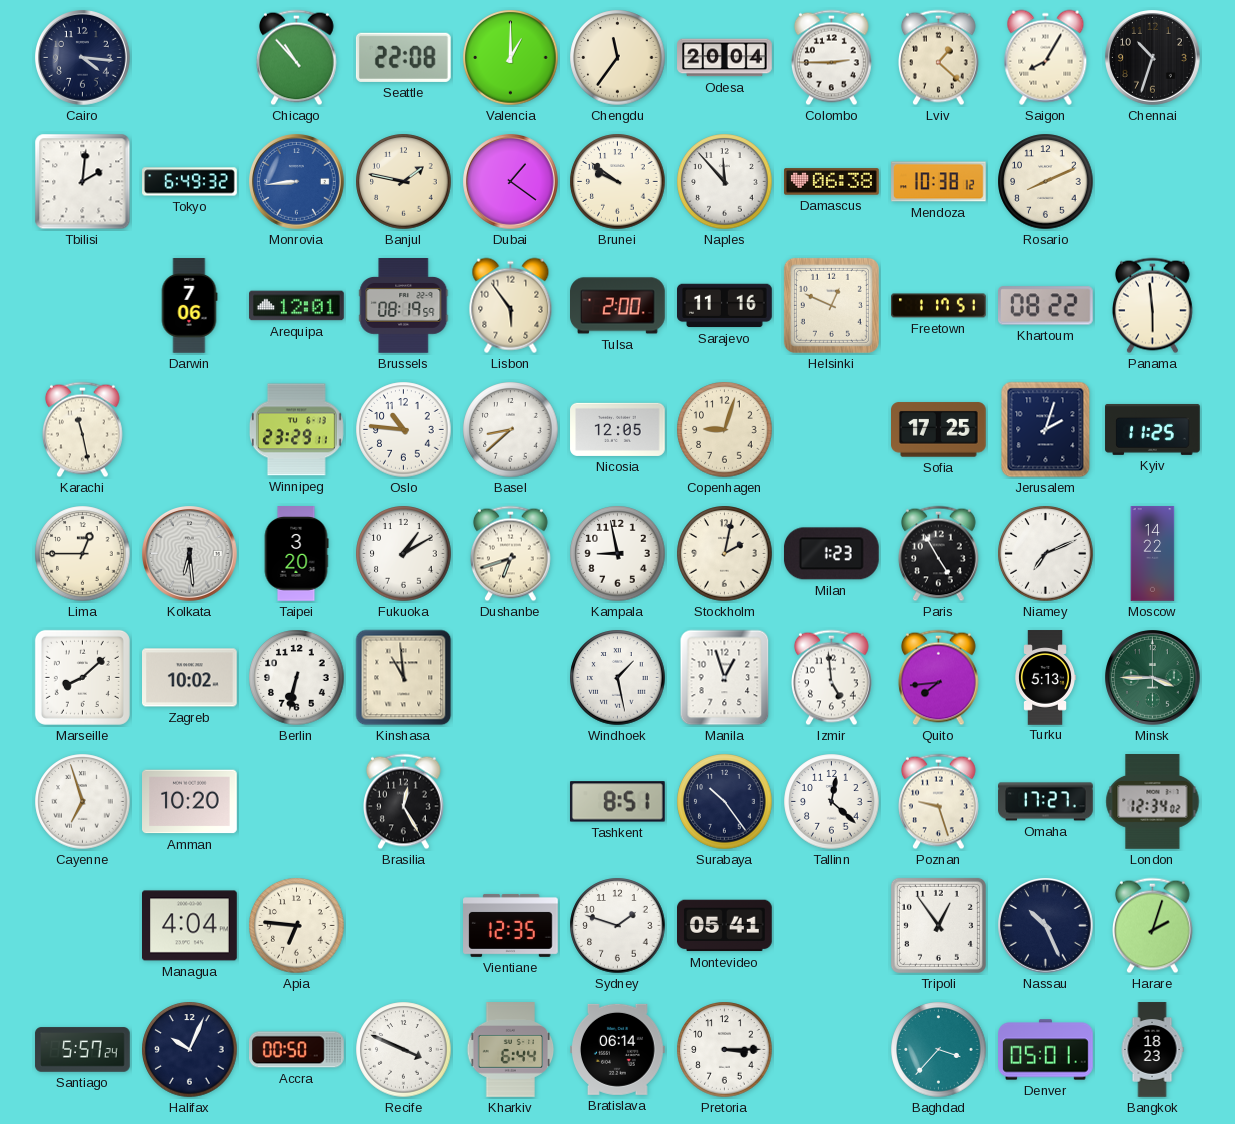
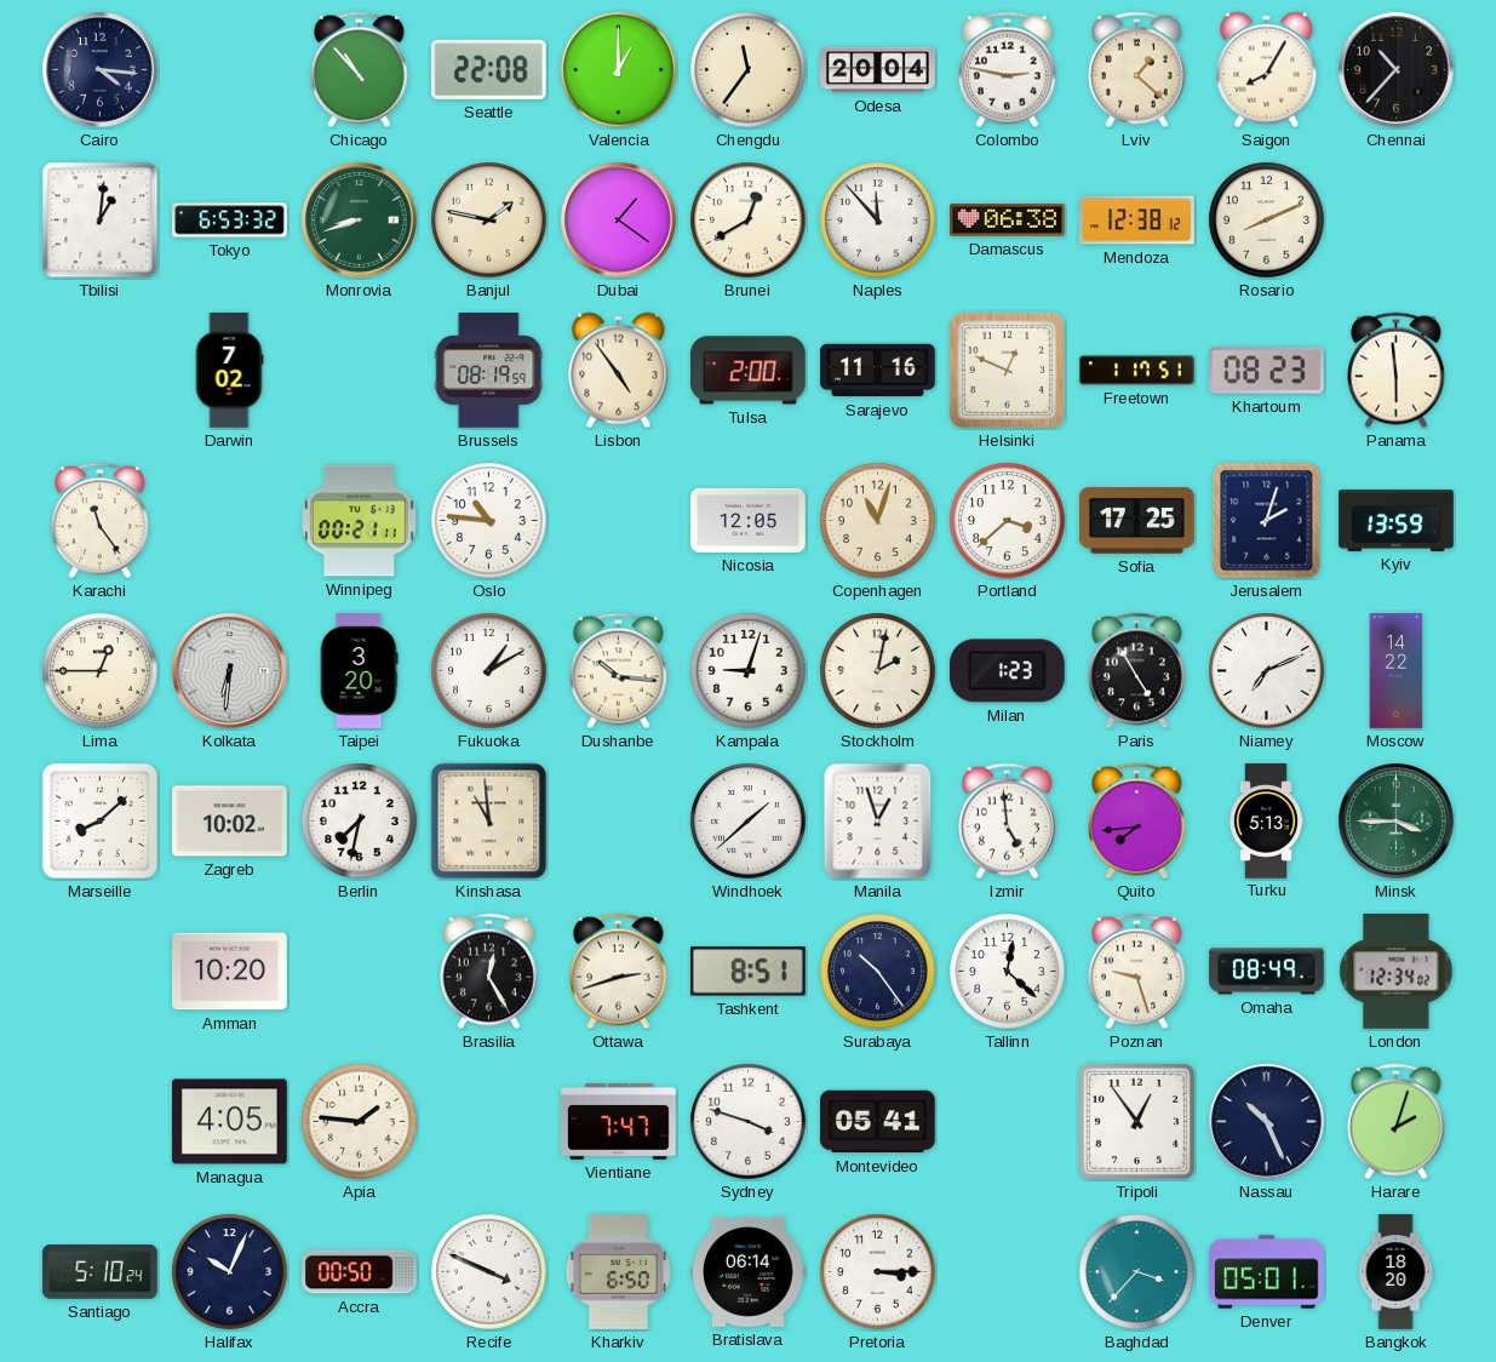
Colombo: 2:45 -> 2:47
Chennai: 10:33 -> 10:37
Tbilisi: 2:01 -> 1:01
Tokyo: 6:49 -> 6:53
Monrovia: 8:44 -> 8:42
Monrovia dial: blue -> green
Brunei: 9:51 -> 12:40
Mendoza: 10:38 -> 12:38
Darwin: 7:06 -> 7:02
Arequipa: 12:01 -> none
Lisbon: 5:54 -> 4:54
Khartoum: 08:22 -> 08:23
Karachi: 11:28 -> 11:24
Winnipeg: 23:29 -> 00:21
Basel: 8:38 -> none
Copenhagen: 9:03 -> 11:03
Portland: none -> 3:38
Kyiv: 11:25 -> 13:59
Kolkata: 6:29 -> 6:31
Dushanbe: 6:42 -> 10:16
Kampala: 8:58 -> 9:03
Berlin: 6:32 -> 7:32
Windhoek: 1:28 -> 1:38
Cayenne: 6:57 -> none
Ottawa: none -> 2:42
Omaha: 17:27 -> 08:49
Managua: 4:04 -> 4:05
Apia: 6:46 -> 1:46
Vientiane: 12:35 -> 7:47
Sydney: 1:48 -> 3:48
Santiago: 5:57 -> 5:10
Kharkiv: 6:44 -> 6:50
Bangkok: 18:23 -> 18:20
